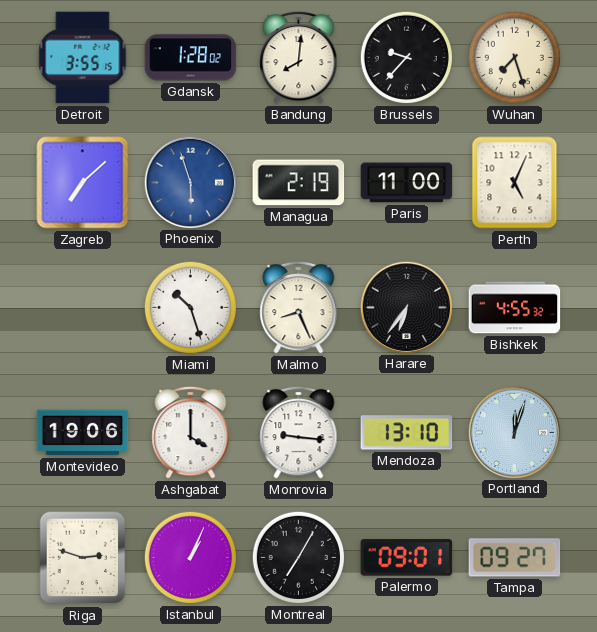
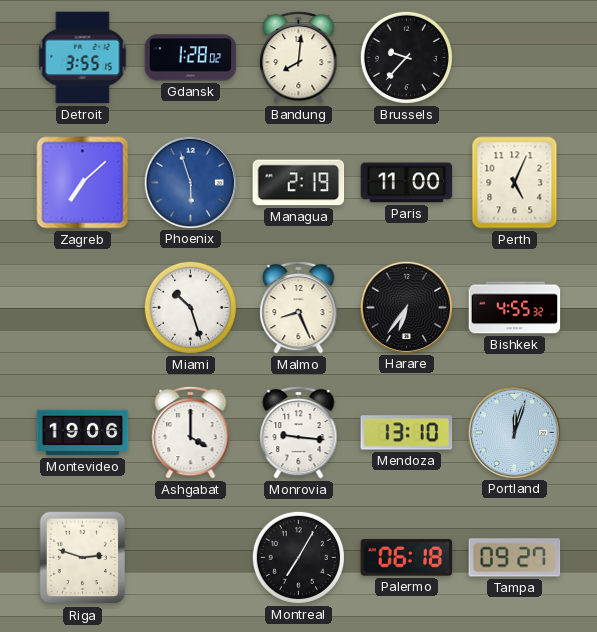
Wuhan: 7:27 -> none
Istanbul: 1:04 -> none
Palermo: 09:01 -> 06:18
